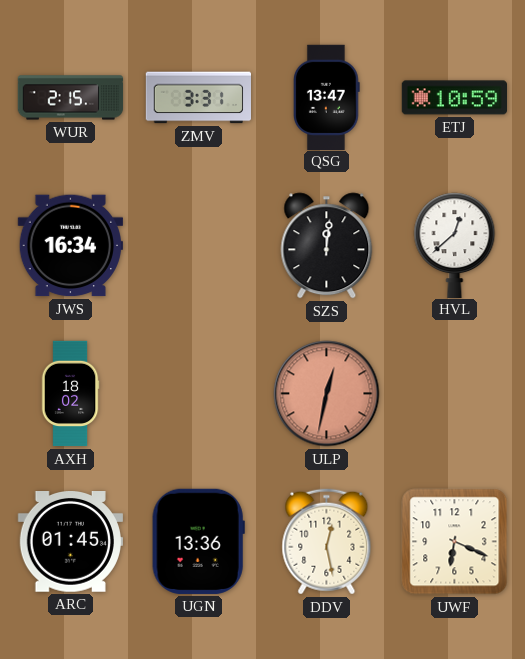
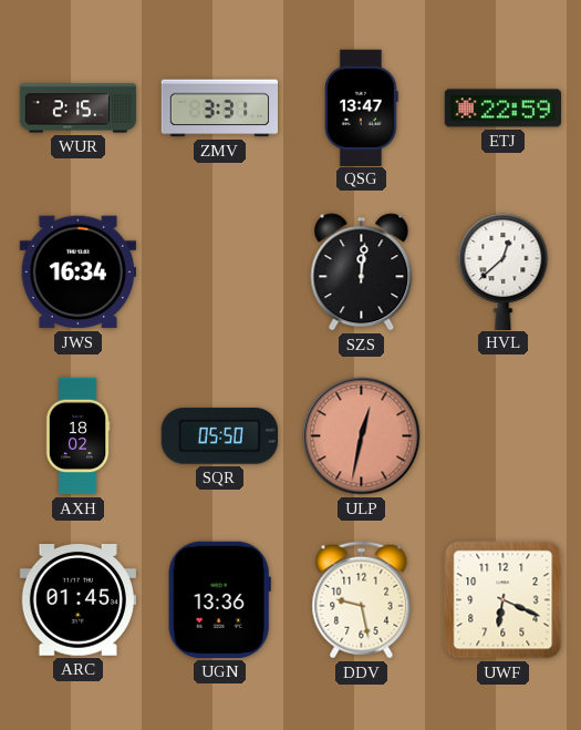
ETJ: 10:59 -> 22:59
SQR: none -> 05:50
DDV: 12:28 -> 9:28
